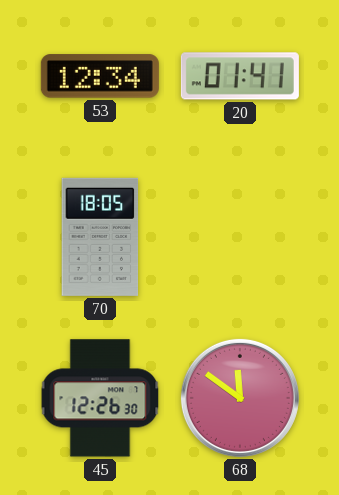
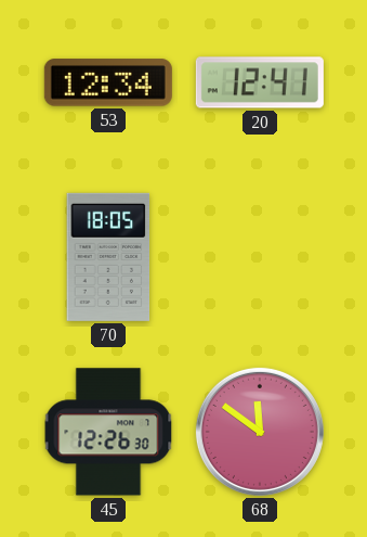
20: 01:41 -> 12:41
